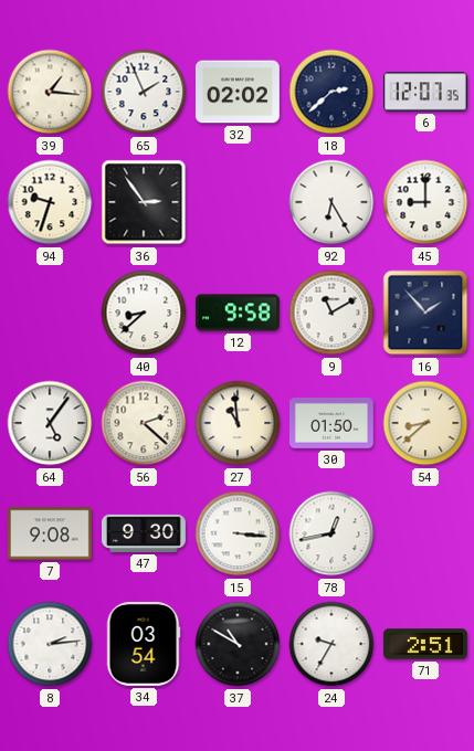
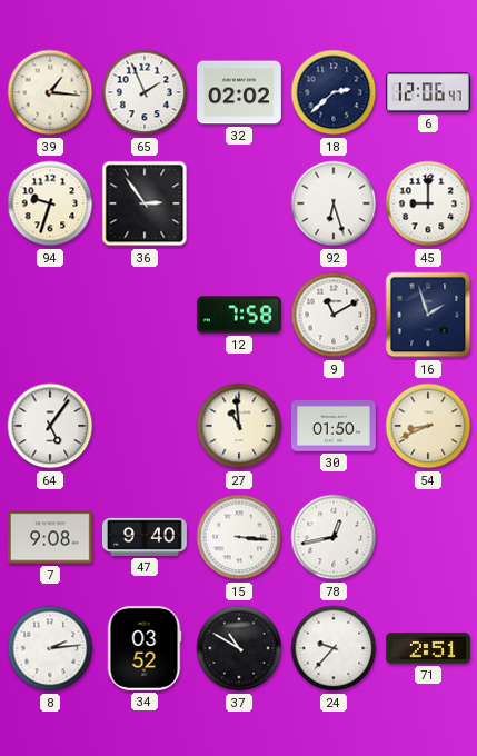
6: 12:07 -> 12:06
92: 6:25 -> 6:27
40: 8:38 -> none
12: 9:58 -> 7:58
16: 1:53 -> 1:57
56: 2:22 -> none
54: 8:38 -> 8:41
47: 9:30 -> 9:40
34: 03:54 -> 03:52
24: 9:35 -> 9:37
